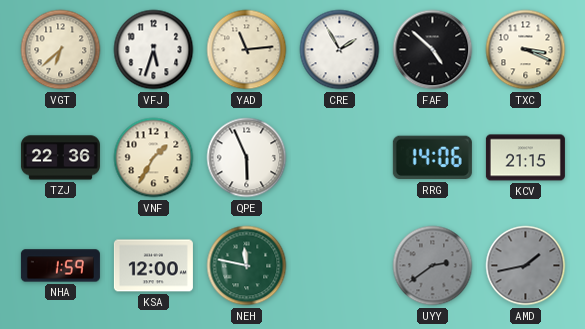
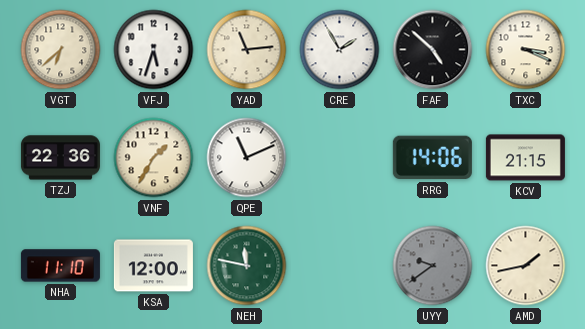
QPE: 5:56 -> 11:11
NHA: 1:59 -> 11:10
UYY: 2:39 -> 9:39
AMD dial: grey -> cream
